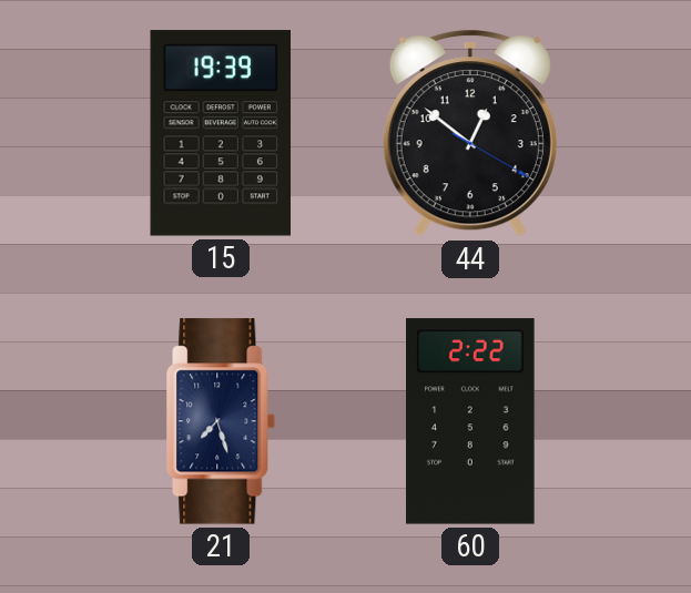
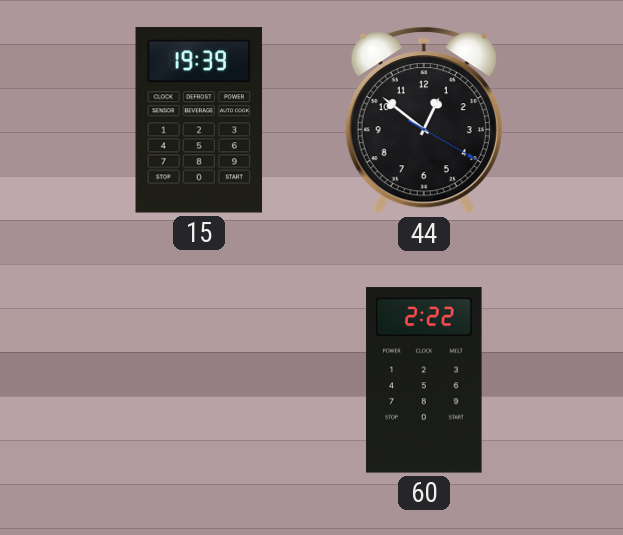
21: 7:27 -> none
